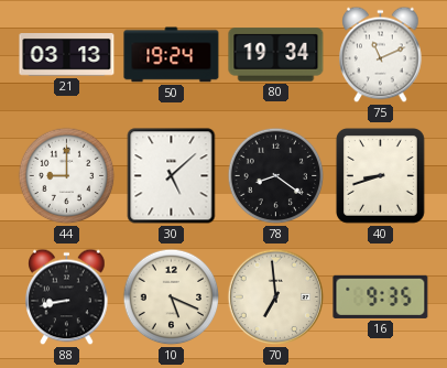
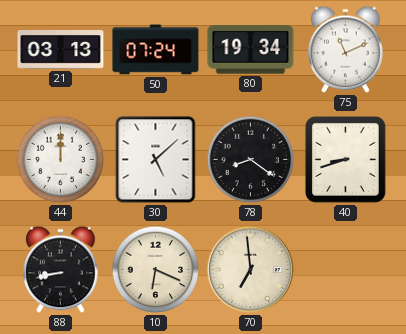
50: 19:24 -> 07:24
44: 9:00 -> 12:00
10: 5:19 -> 6:19
16: 9:35 -> none
